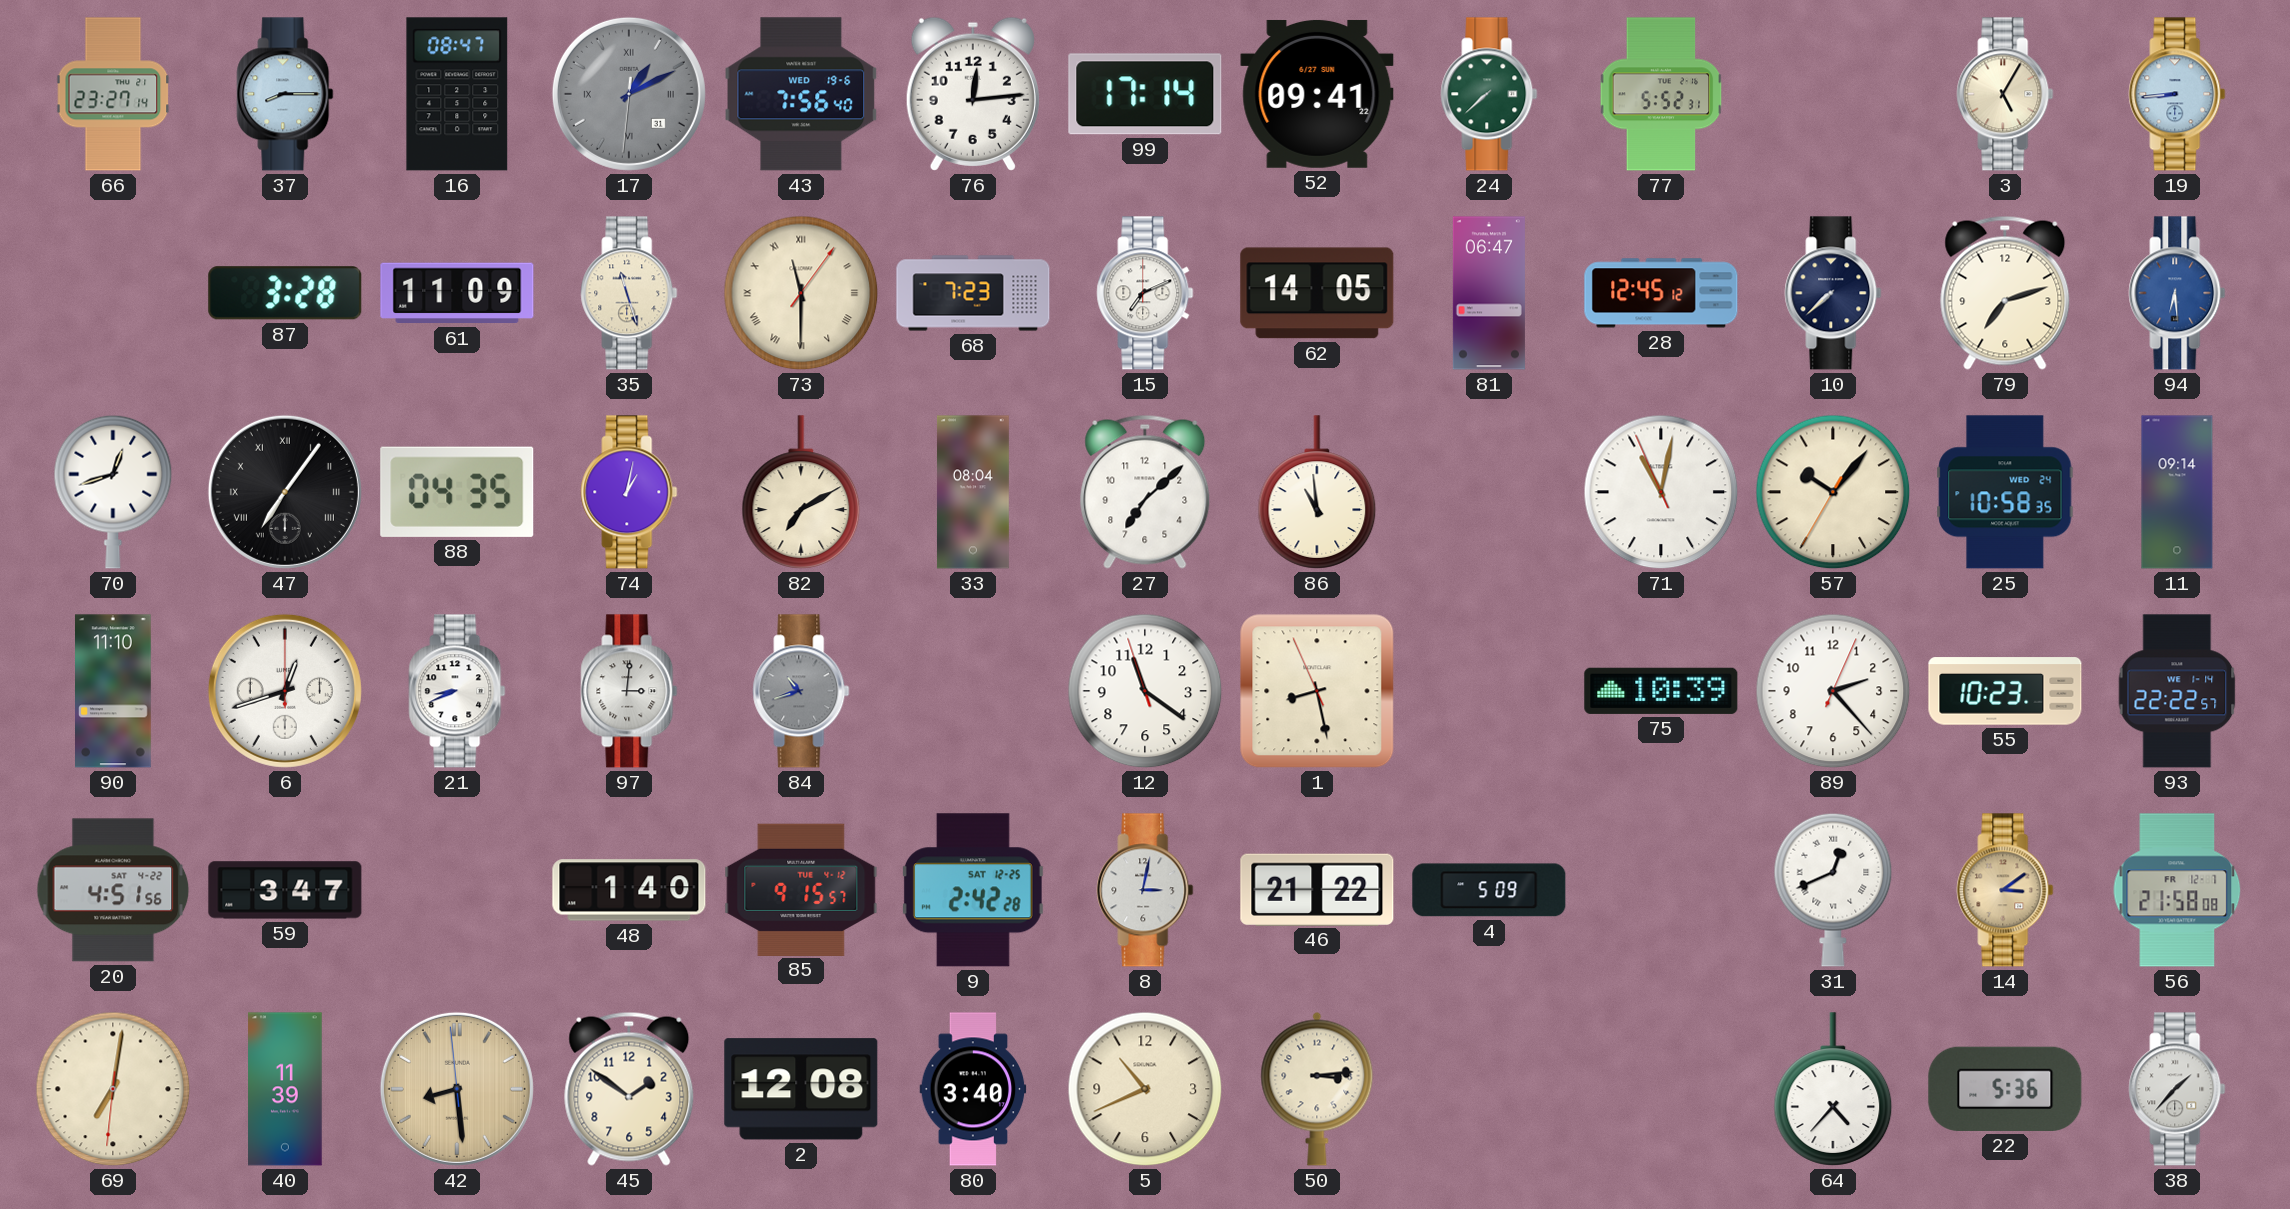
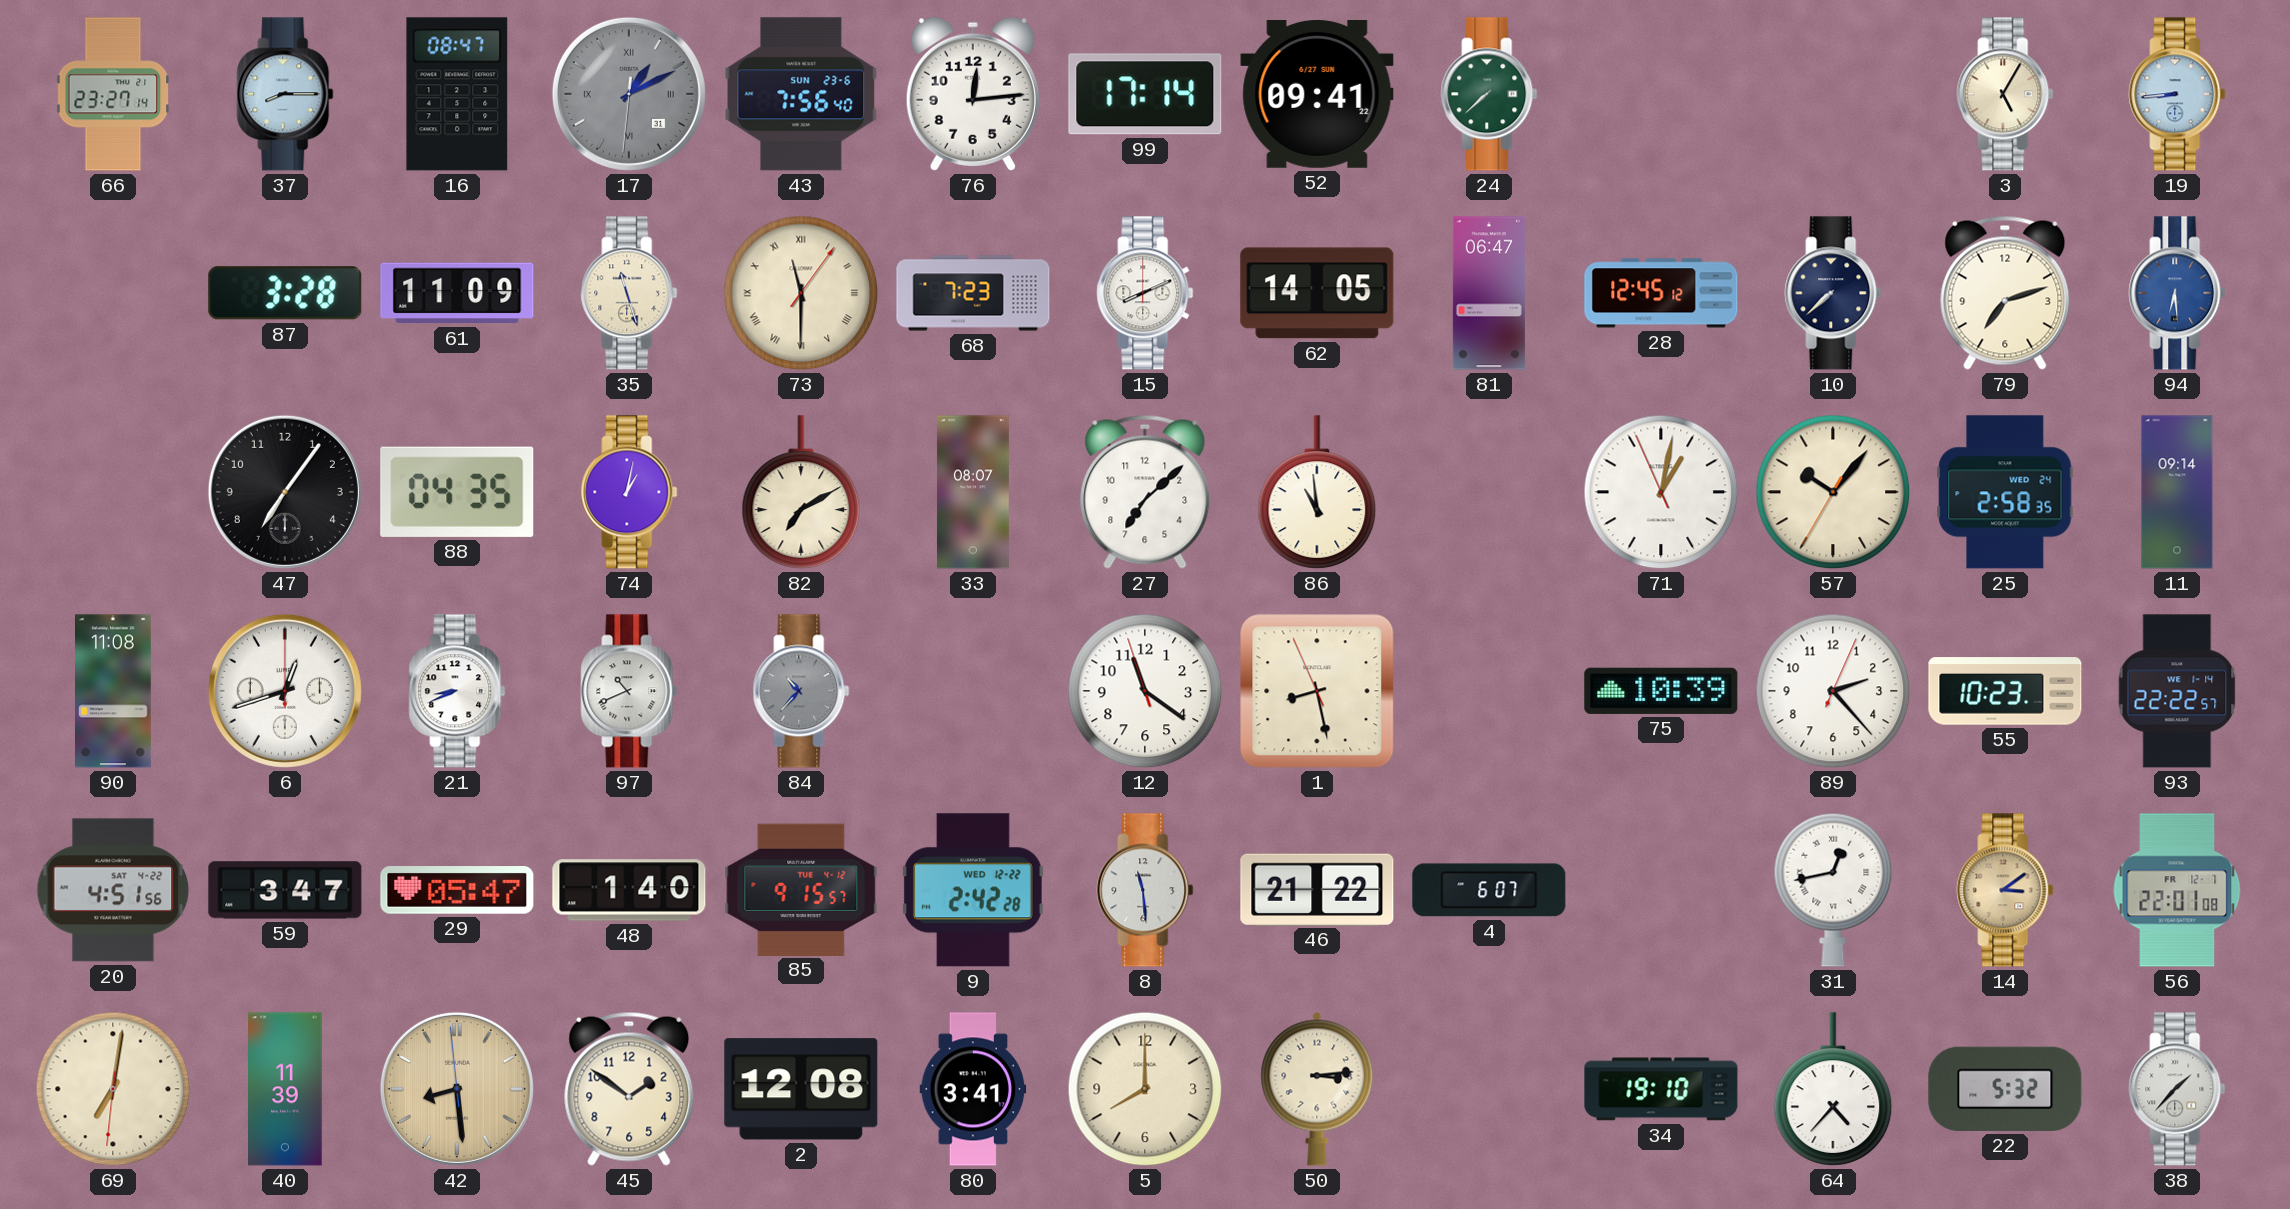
43 date: WED 19-6 -> SUN 23-6
77: 5:52 -> none
15: 7:11 -> 8:11
70: 12:42 -> none
47 numerals: Roman -> Arabic
33: 08:04 -> 08:07
71: 11:01 -> 1:01
25: 10:58 -> 2:58
90: 11:10 -> 11:08
97: 3:01 -> 10:41
84: 10:42 -> 10:37
29: none -> 05:47
9 date: SAT 12-25 -> WED 12-22
8: 3:02 -> 11:29
4: 5:09 -> 6:07
31: 12:41 -> 12:43
56: 21:58 -> 22:01
80: 3:40 -> 3:41
5: 10:41 -> 8:00
34: none -> 19:10
22: 5:36 -> 5:32
